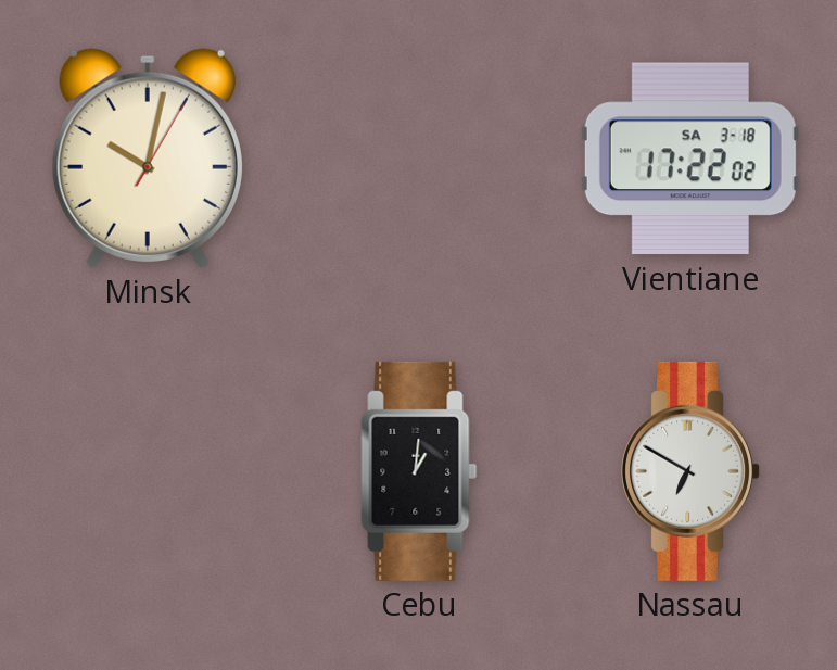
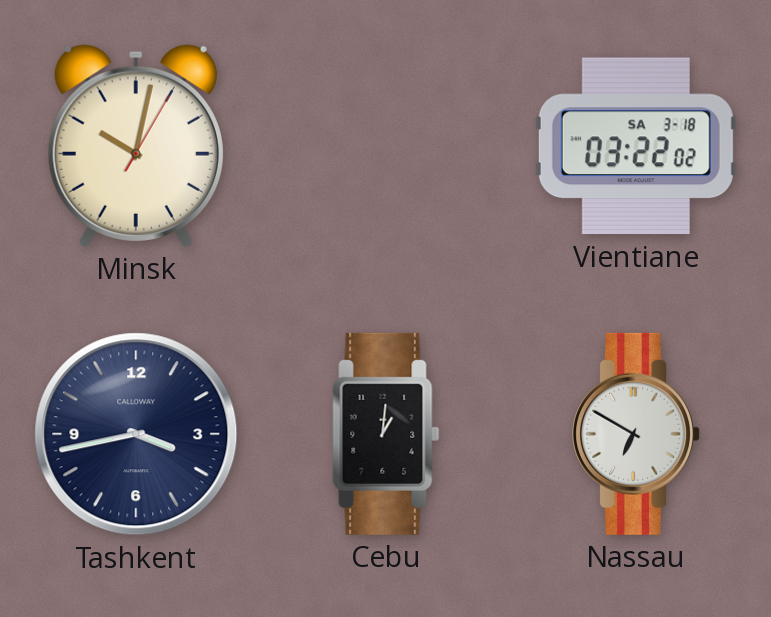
Vientiane: 17:22 -> 03:22
Tashkent: none -> 3:43
